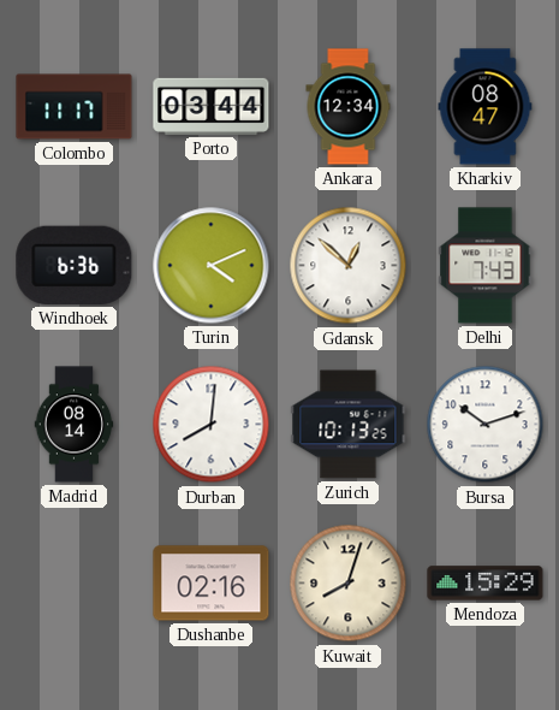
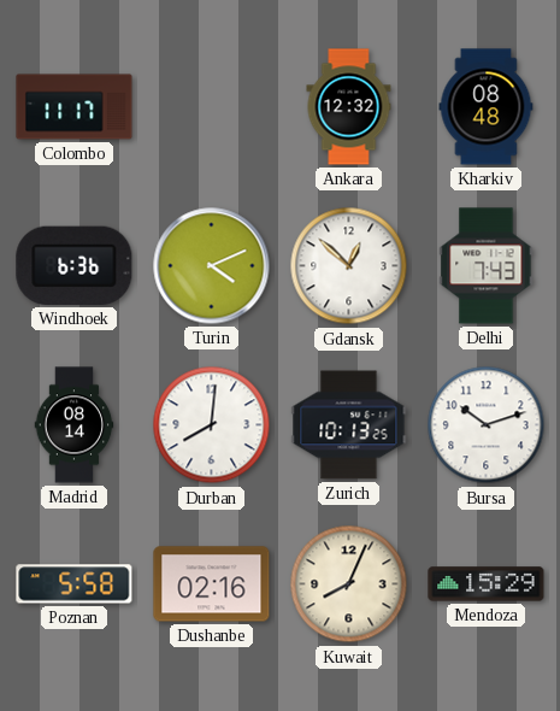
Porto: 03:44 -> none
Ankara: 12:34 -> 12:32
Kharkiv: 08:47 -> 08:48
Poznan: none -> 5:58
Kuwait: 8:03 -> 8:04
